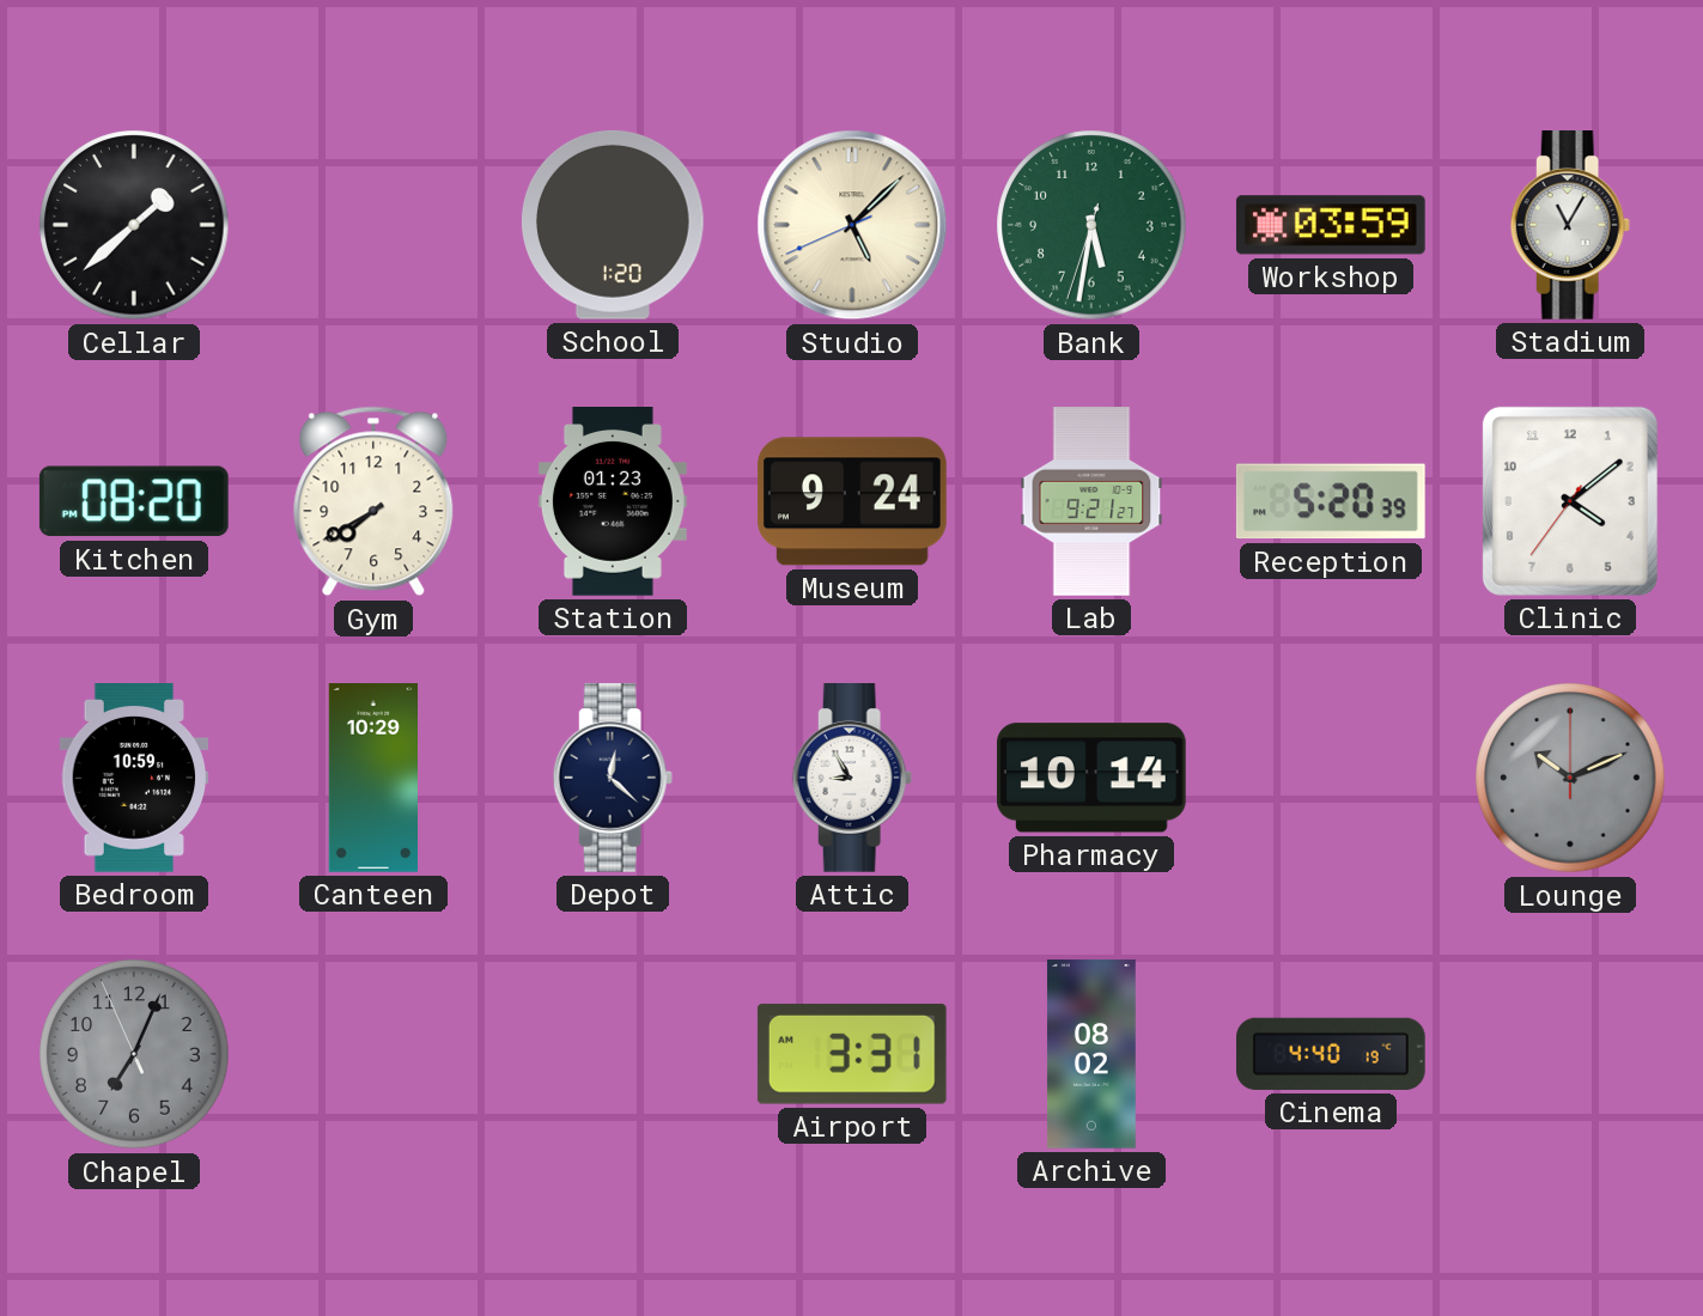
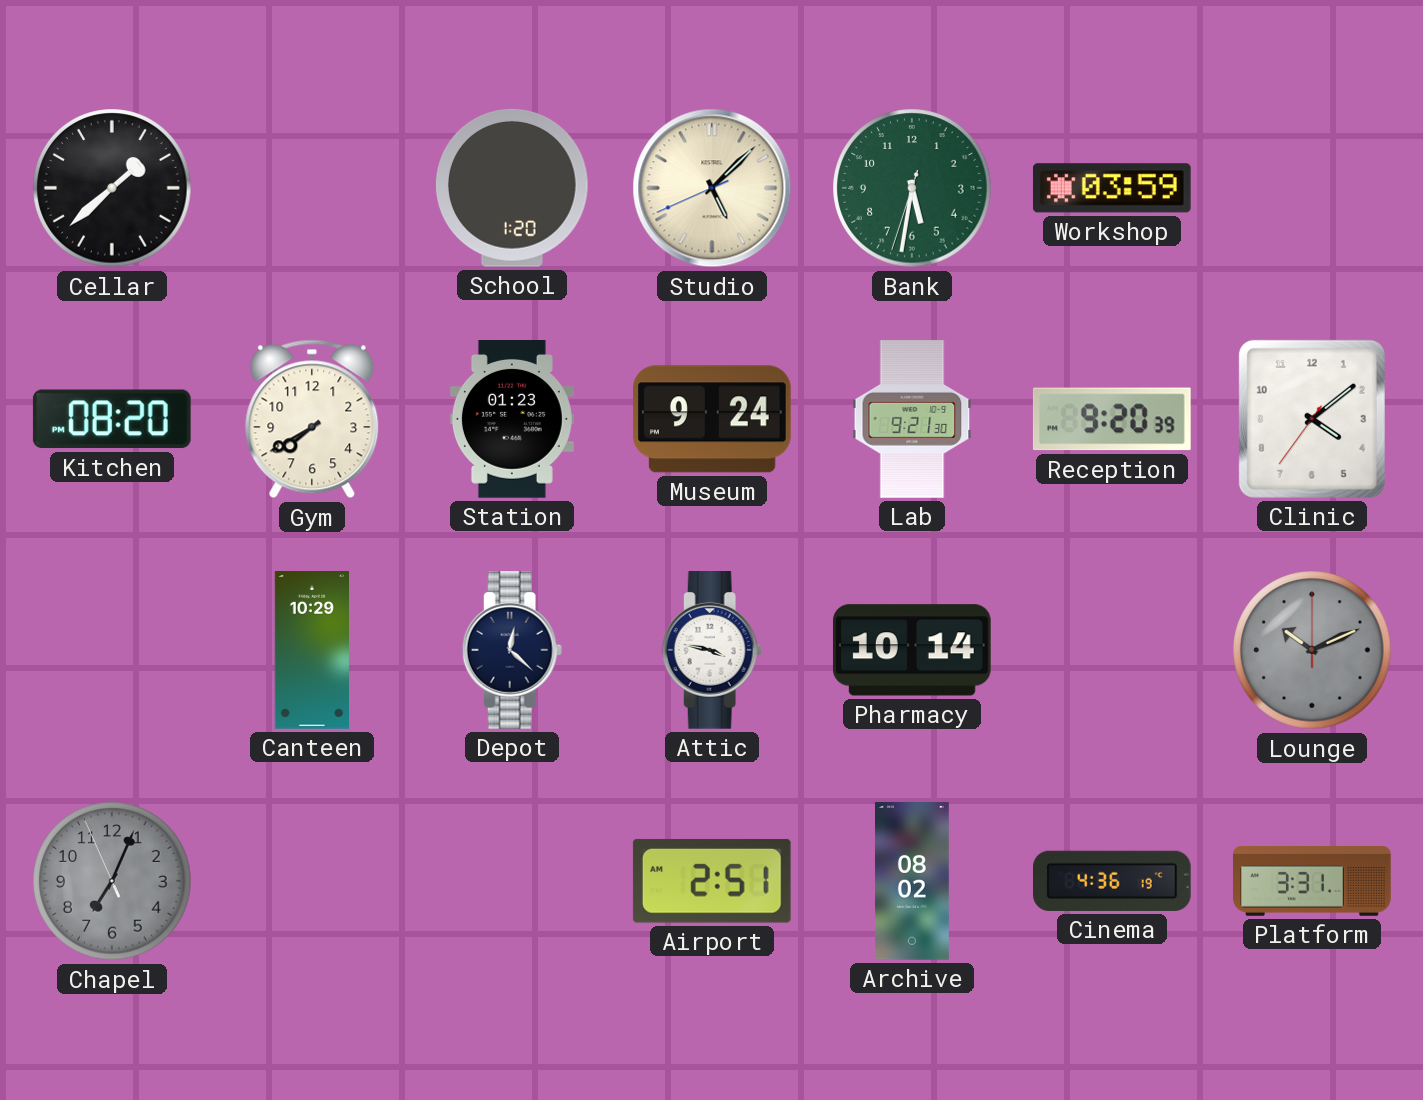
Stadium: 11:05 -> none
Lab: 9:21:27 -> 9:21:30
Reception: 5:20 -> 9:20
Bedroom: 10:59 -> none
Attic: 8:55 -> 3:47
Airport: 3:31 -> 2:51
Cinema: 4:40 -> 4:36
Platform: none -> 3:31
